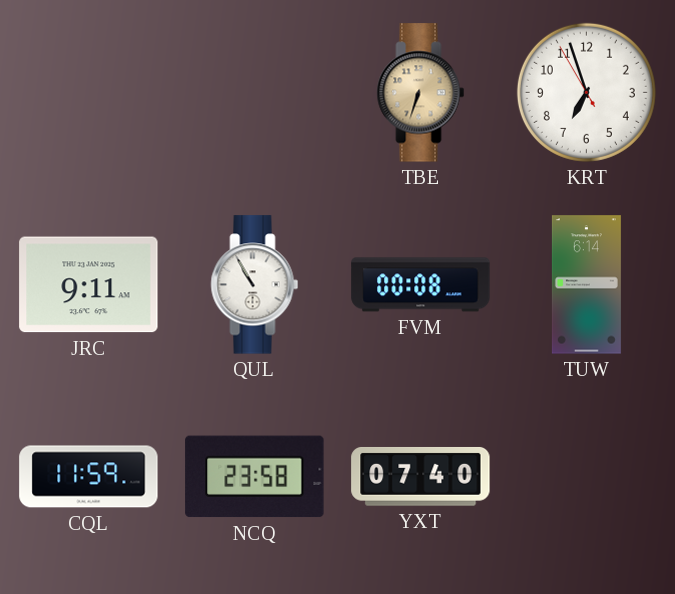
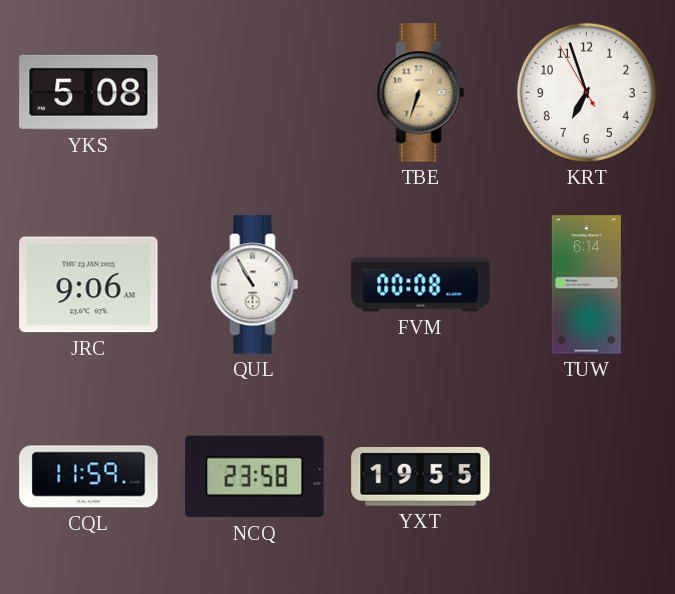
YKS: none -> 5:08
JRC: 9:11 -> 9:06
YXT: 07:40 -> 19:55
